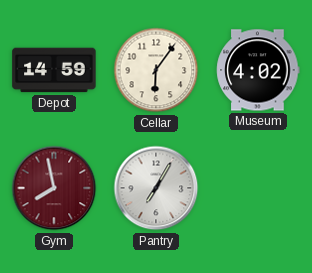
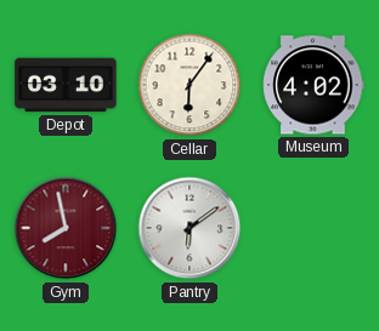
Depot: 14:59 -> 03:10
Pantry: 7:05 -> 6:09
